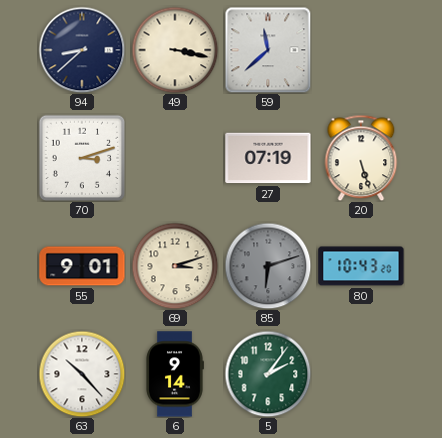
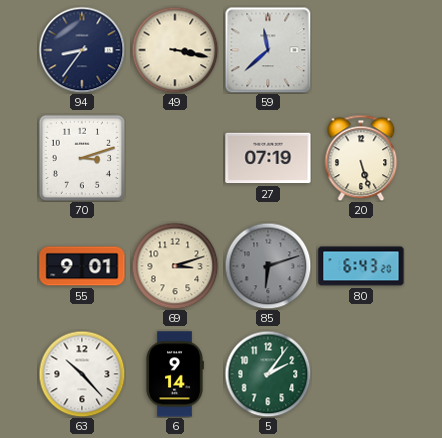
94: 8:38 -> 8:36
80: 10:43 -> 6:43
